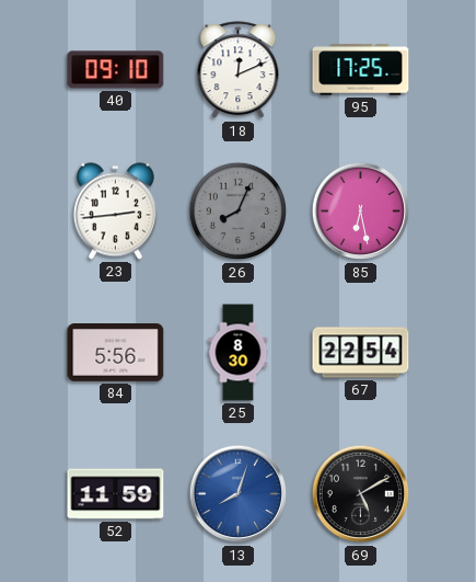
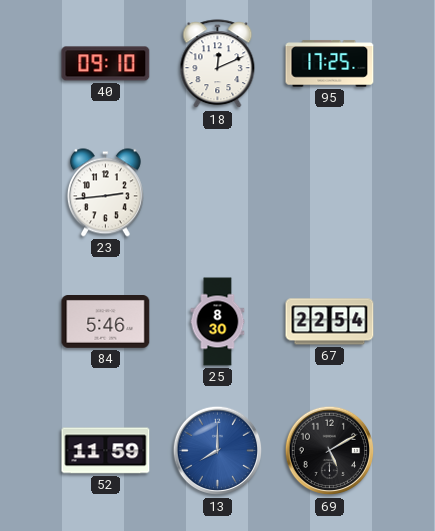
26: 8:04 -> none
85: 6:28 -> none
84: 5:56 -> 5:46
13: 8:03 -> 8:00
